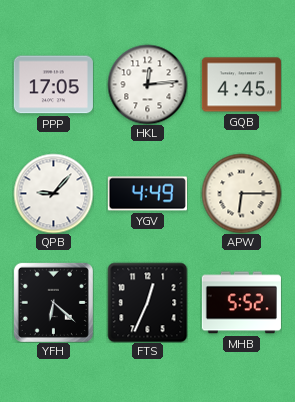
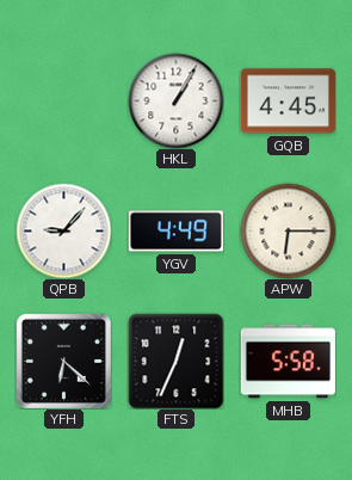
PPP: 17:05 -> none
HKL: 12:14 -> 1:05
MHB: 5:52 -> 5:58
